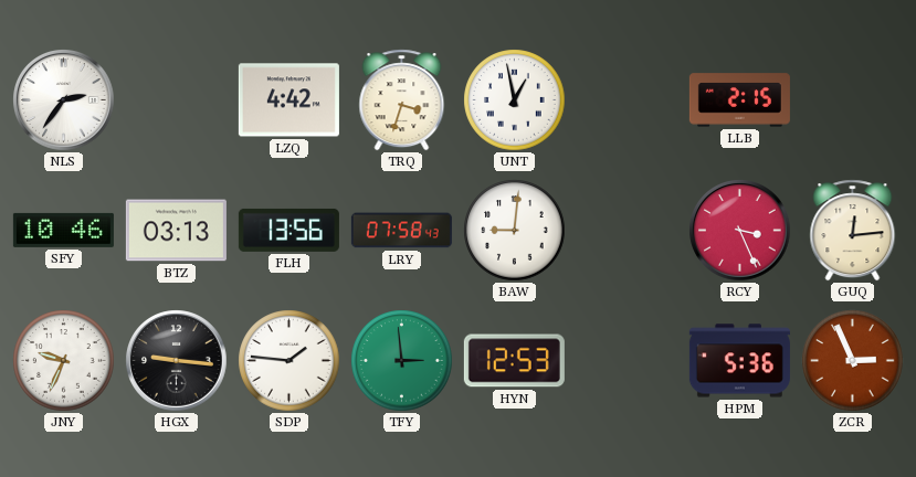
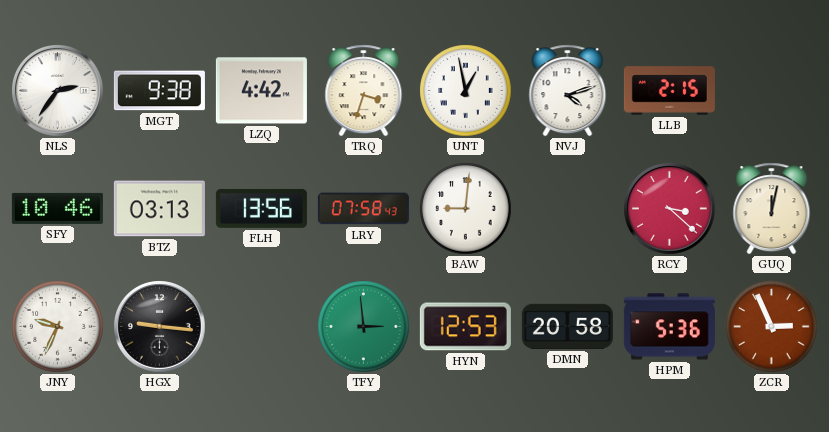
MGT: none -> 9:38
NVJ: none -> 4:12
RCY: 3:26 -> 3:22
GUQ: 12:14 -> 12:02
SDP: 1:46 -> none
DMN: none -> 20:58
